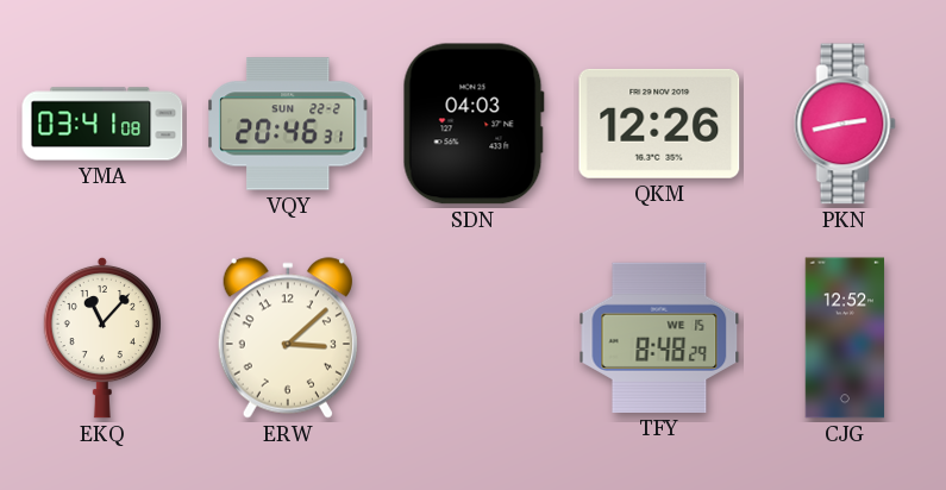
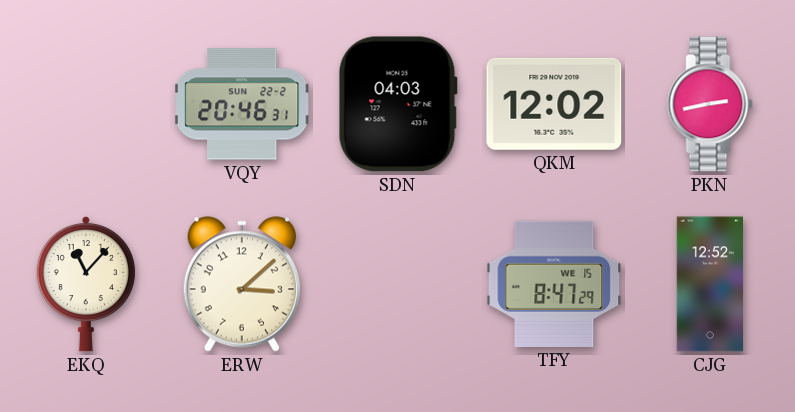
YMA: 03:41 -> none
QKM: 12:26 -> 12:02
TFY: 8:48 -> 8:47
